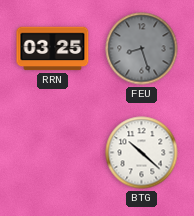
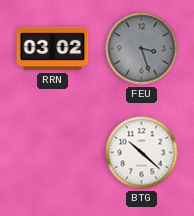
RRN: 03:25 -> 03:02
FEU: 8:27 -> 3:27
